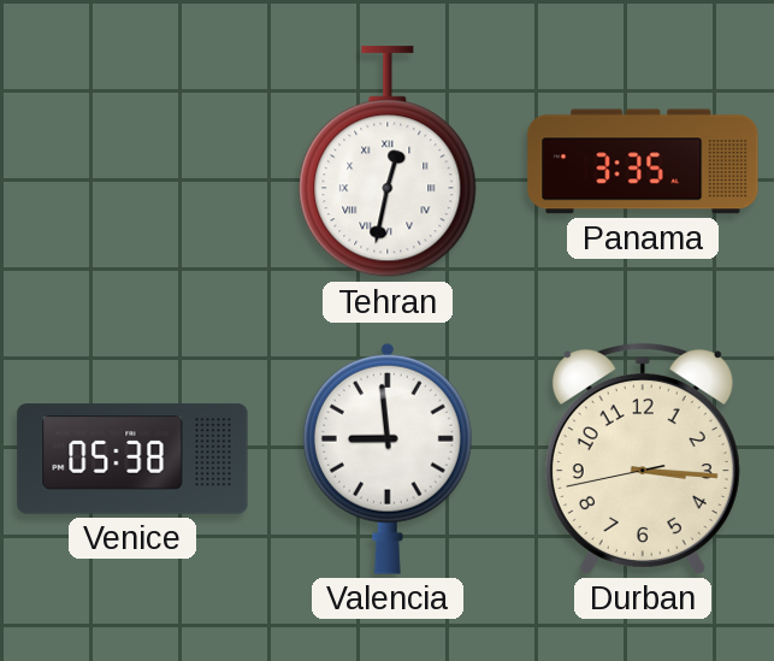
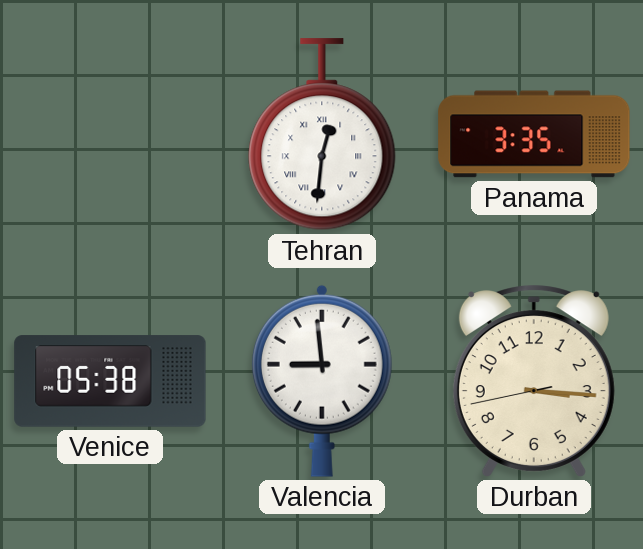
Tehran: 12:32 -> 12:31
